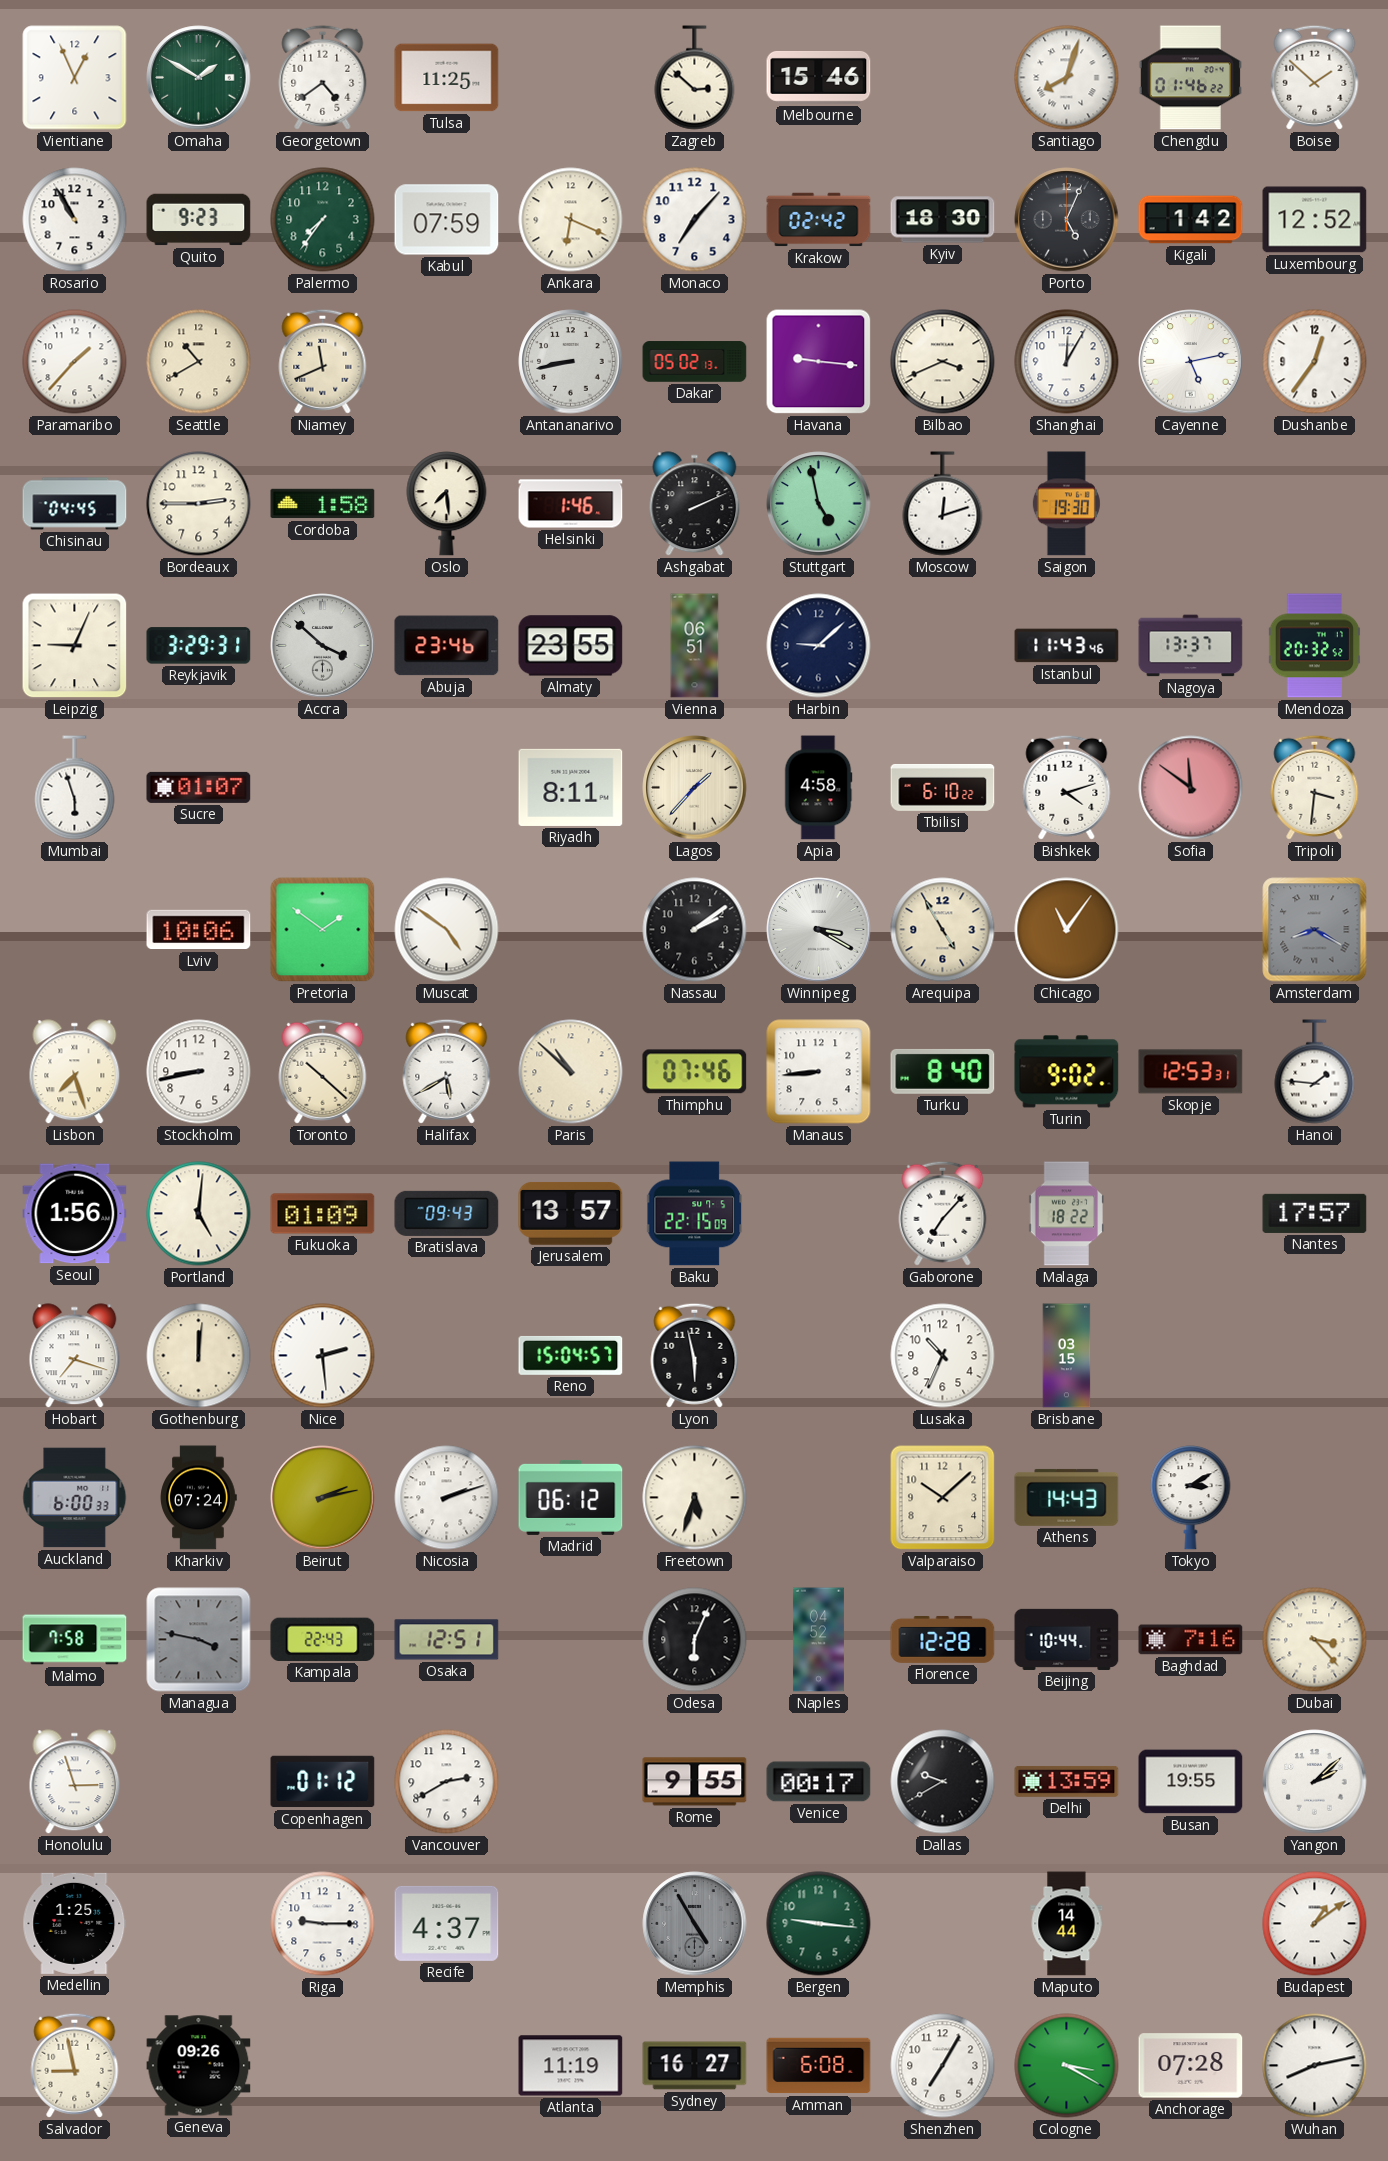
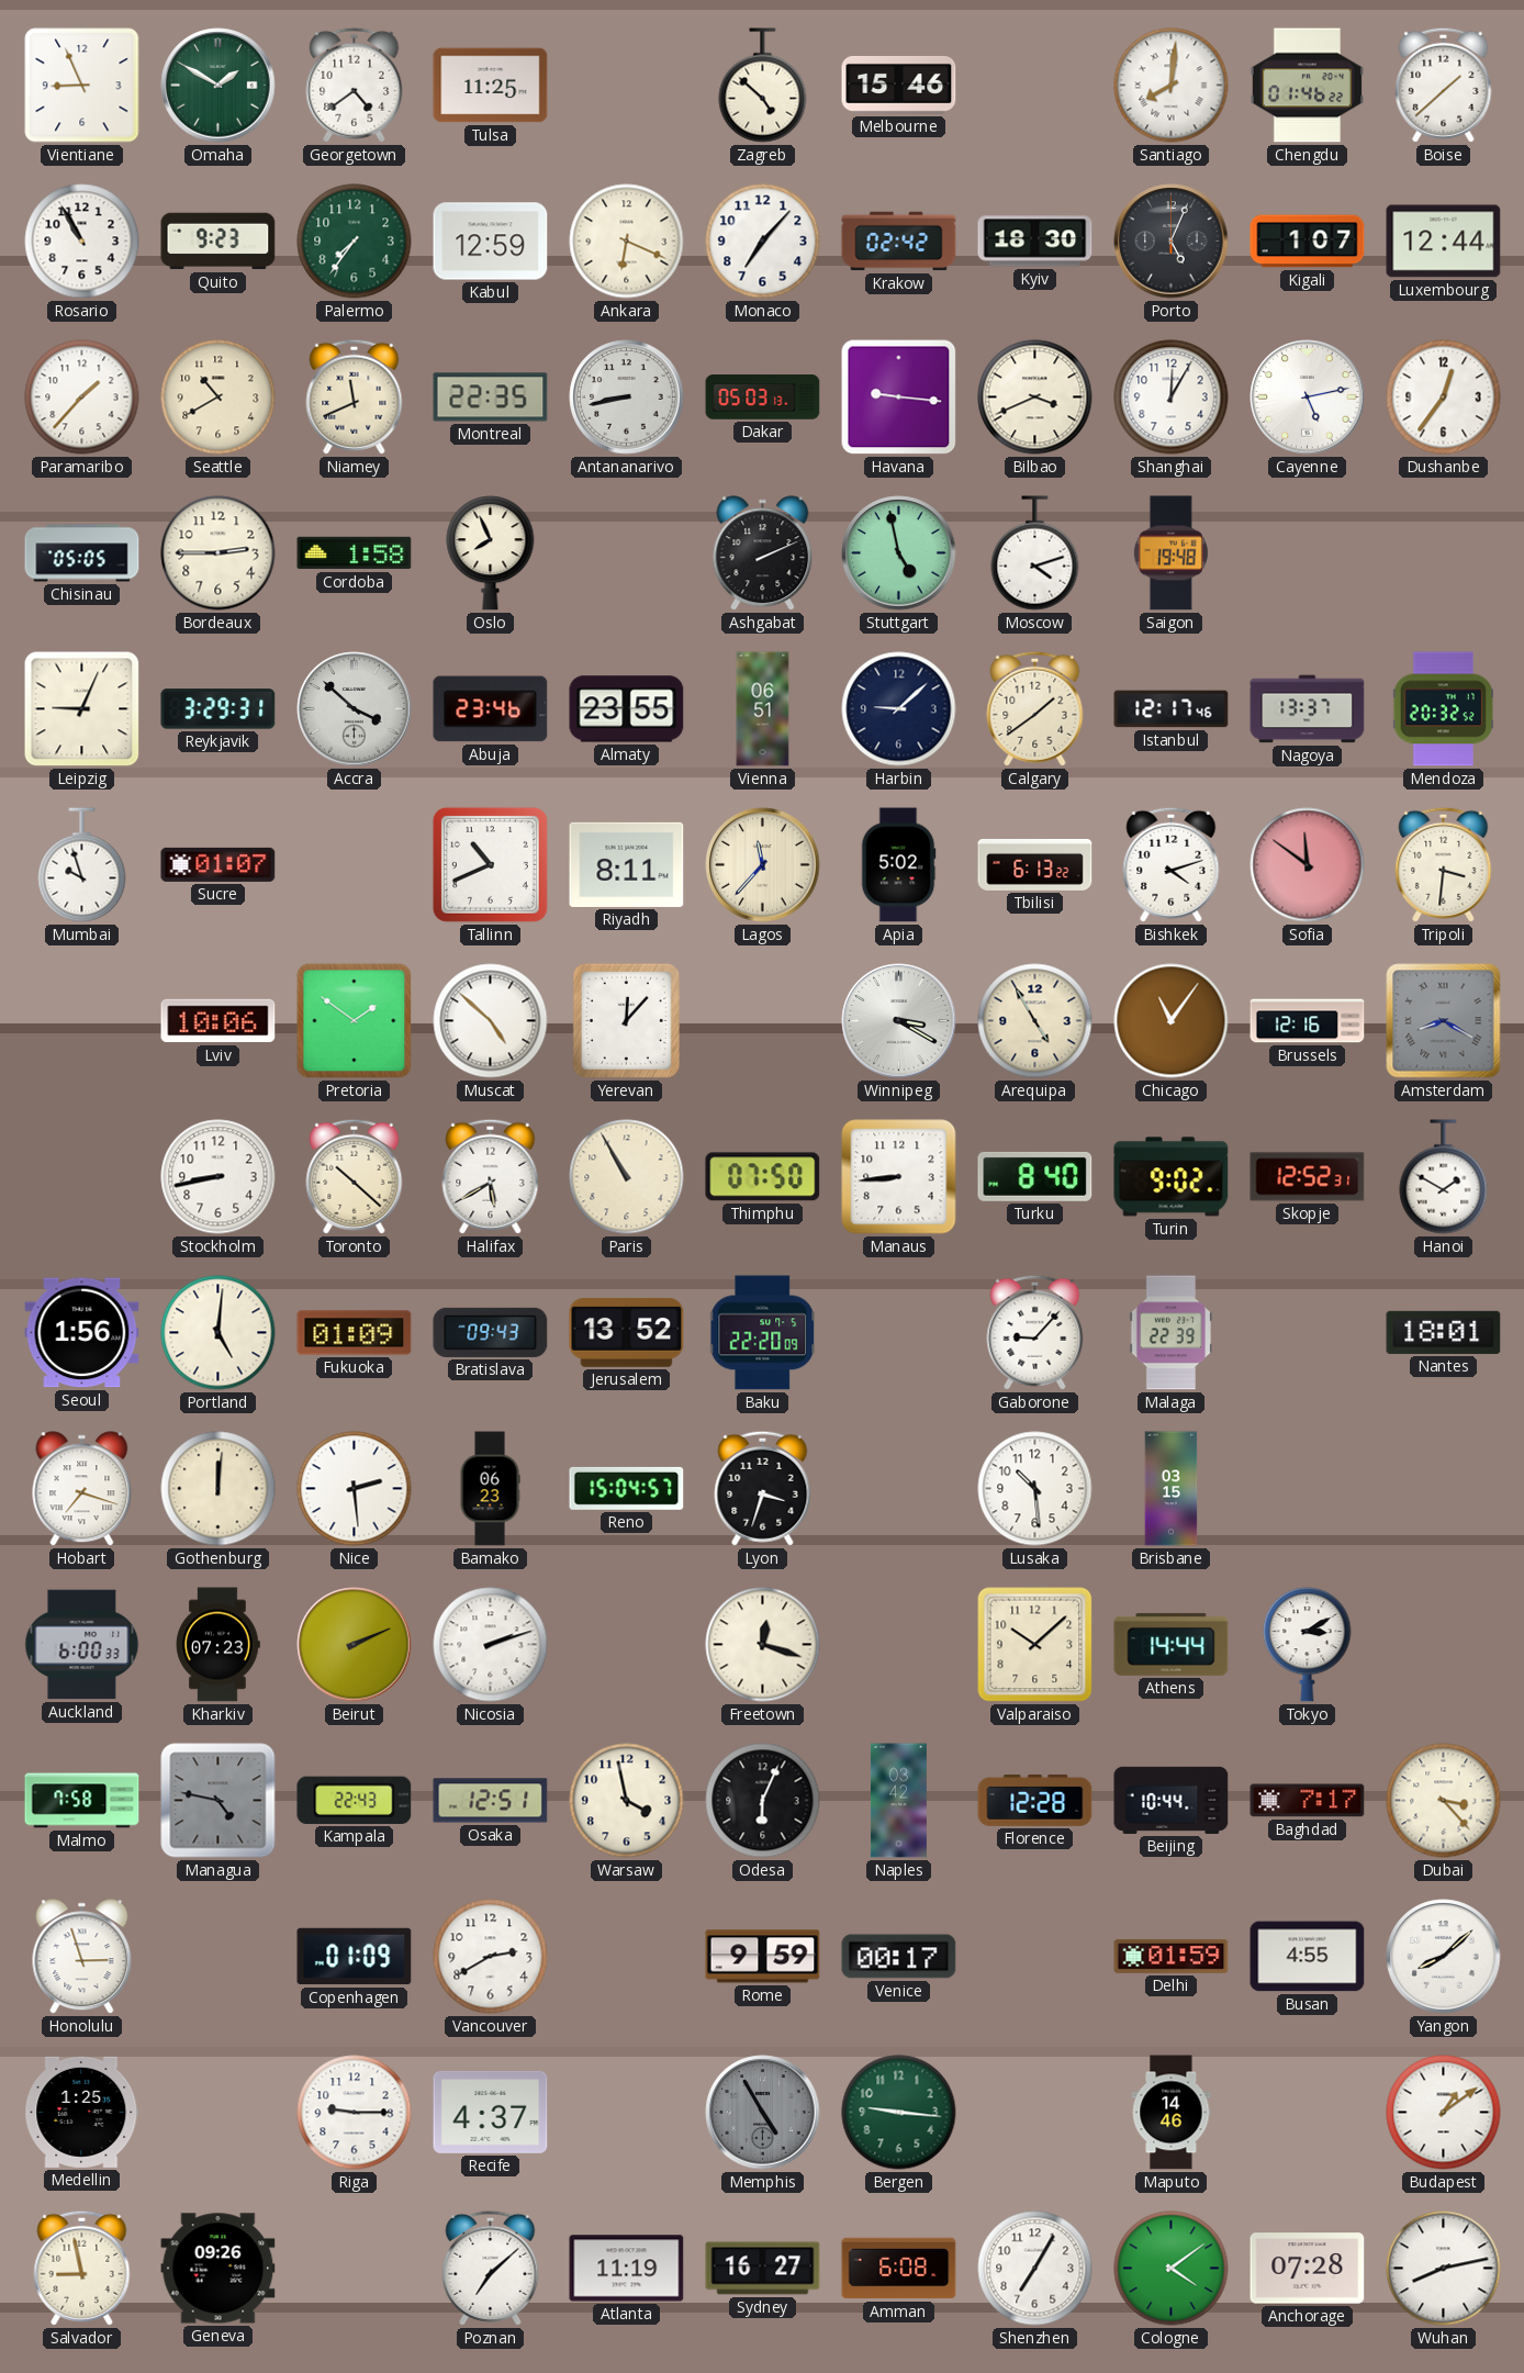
Vientiane: 12:56 -> 8:56
Zagreb: 2:52 -> 4:52
Santiago: 8:03 -> 8:01
Boise: 1:52 -> 1:38
Kabul: 07:59 -> 12:59
Kigali: 1:42 -> 1:07
Luxembourg: 12:52 -> 12:44
Montreal: none -> 22:35
Dakar: 05:02 -> 05:03
Chisinau: 04:45 -> 05:05
Oslo: 7:29 -> 7:56
Helsinki: 1:46 -> none
Moscow: 12:12 -> 4:12
Saigon: 19:30 -> 19:48
Calgary: none -> 1:39
Istanbul: 11:43 -> 12:17
Mumbai: 5:57 -> 9:57
Tallinn: none -> 10:41
Lagos: 1:37 -> 11:37
Apia: 4:58 -> 5:02
Tbilisi: 6:10 -> 6:13
Muscat: 4:51 -> 4:52
Yerevan: none -> 12:07
Nassau: 2:09 -> none
Brussels: none -> 12:16
Lisbon: 7:27 -> none
Paris: 10:52 -> 10:55
Thimphu: 07:46 -> 07:50
Skopje: 12:53 -> 12:52
Hanoi: 1:46 -> 1:50
Jerusalem: 13:57 -> 13:52
Baku: 22:15 -> 22:20
Gaborone: 7:07 -> 9:07
Malaga: 18:22 -> 22:39
Nantes: 17:57 -> 18:01
Bamako: none -> 06:23
Lyon: 5:58 -> 3:33
Lusaka: 10:34 -> 10:29
Kharkiv: 07:24 -> 07:23
Beirut: 2:13 -> 2:11
Madrid: 06:12 -> none
Freetown: 5:33 -> 12:18
Athens: 14:43 -> 14:44
Managua: 3:47 -> 4:47
Warsaw: none -> 3:58
Naples: 04:52 -> 03:42
Baghdad: 7:16 -> 7:17
Copenhagen: 01:12 -> 01:09
Rome: 9:55 -> 9:59
Dallas: 9:40 -> none
Delhi: 13:59 -> 01:59
Busan: 19:55 -> 4:55
Yangon: 2:08 -> 8:08
Maputo: 14:44 -> 14:46
Poznan: none -> 7:08
Cologne: 3:20 -> 4:09
